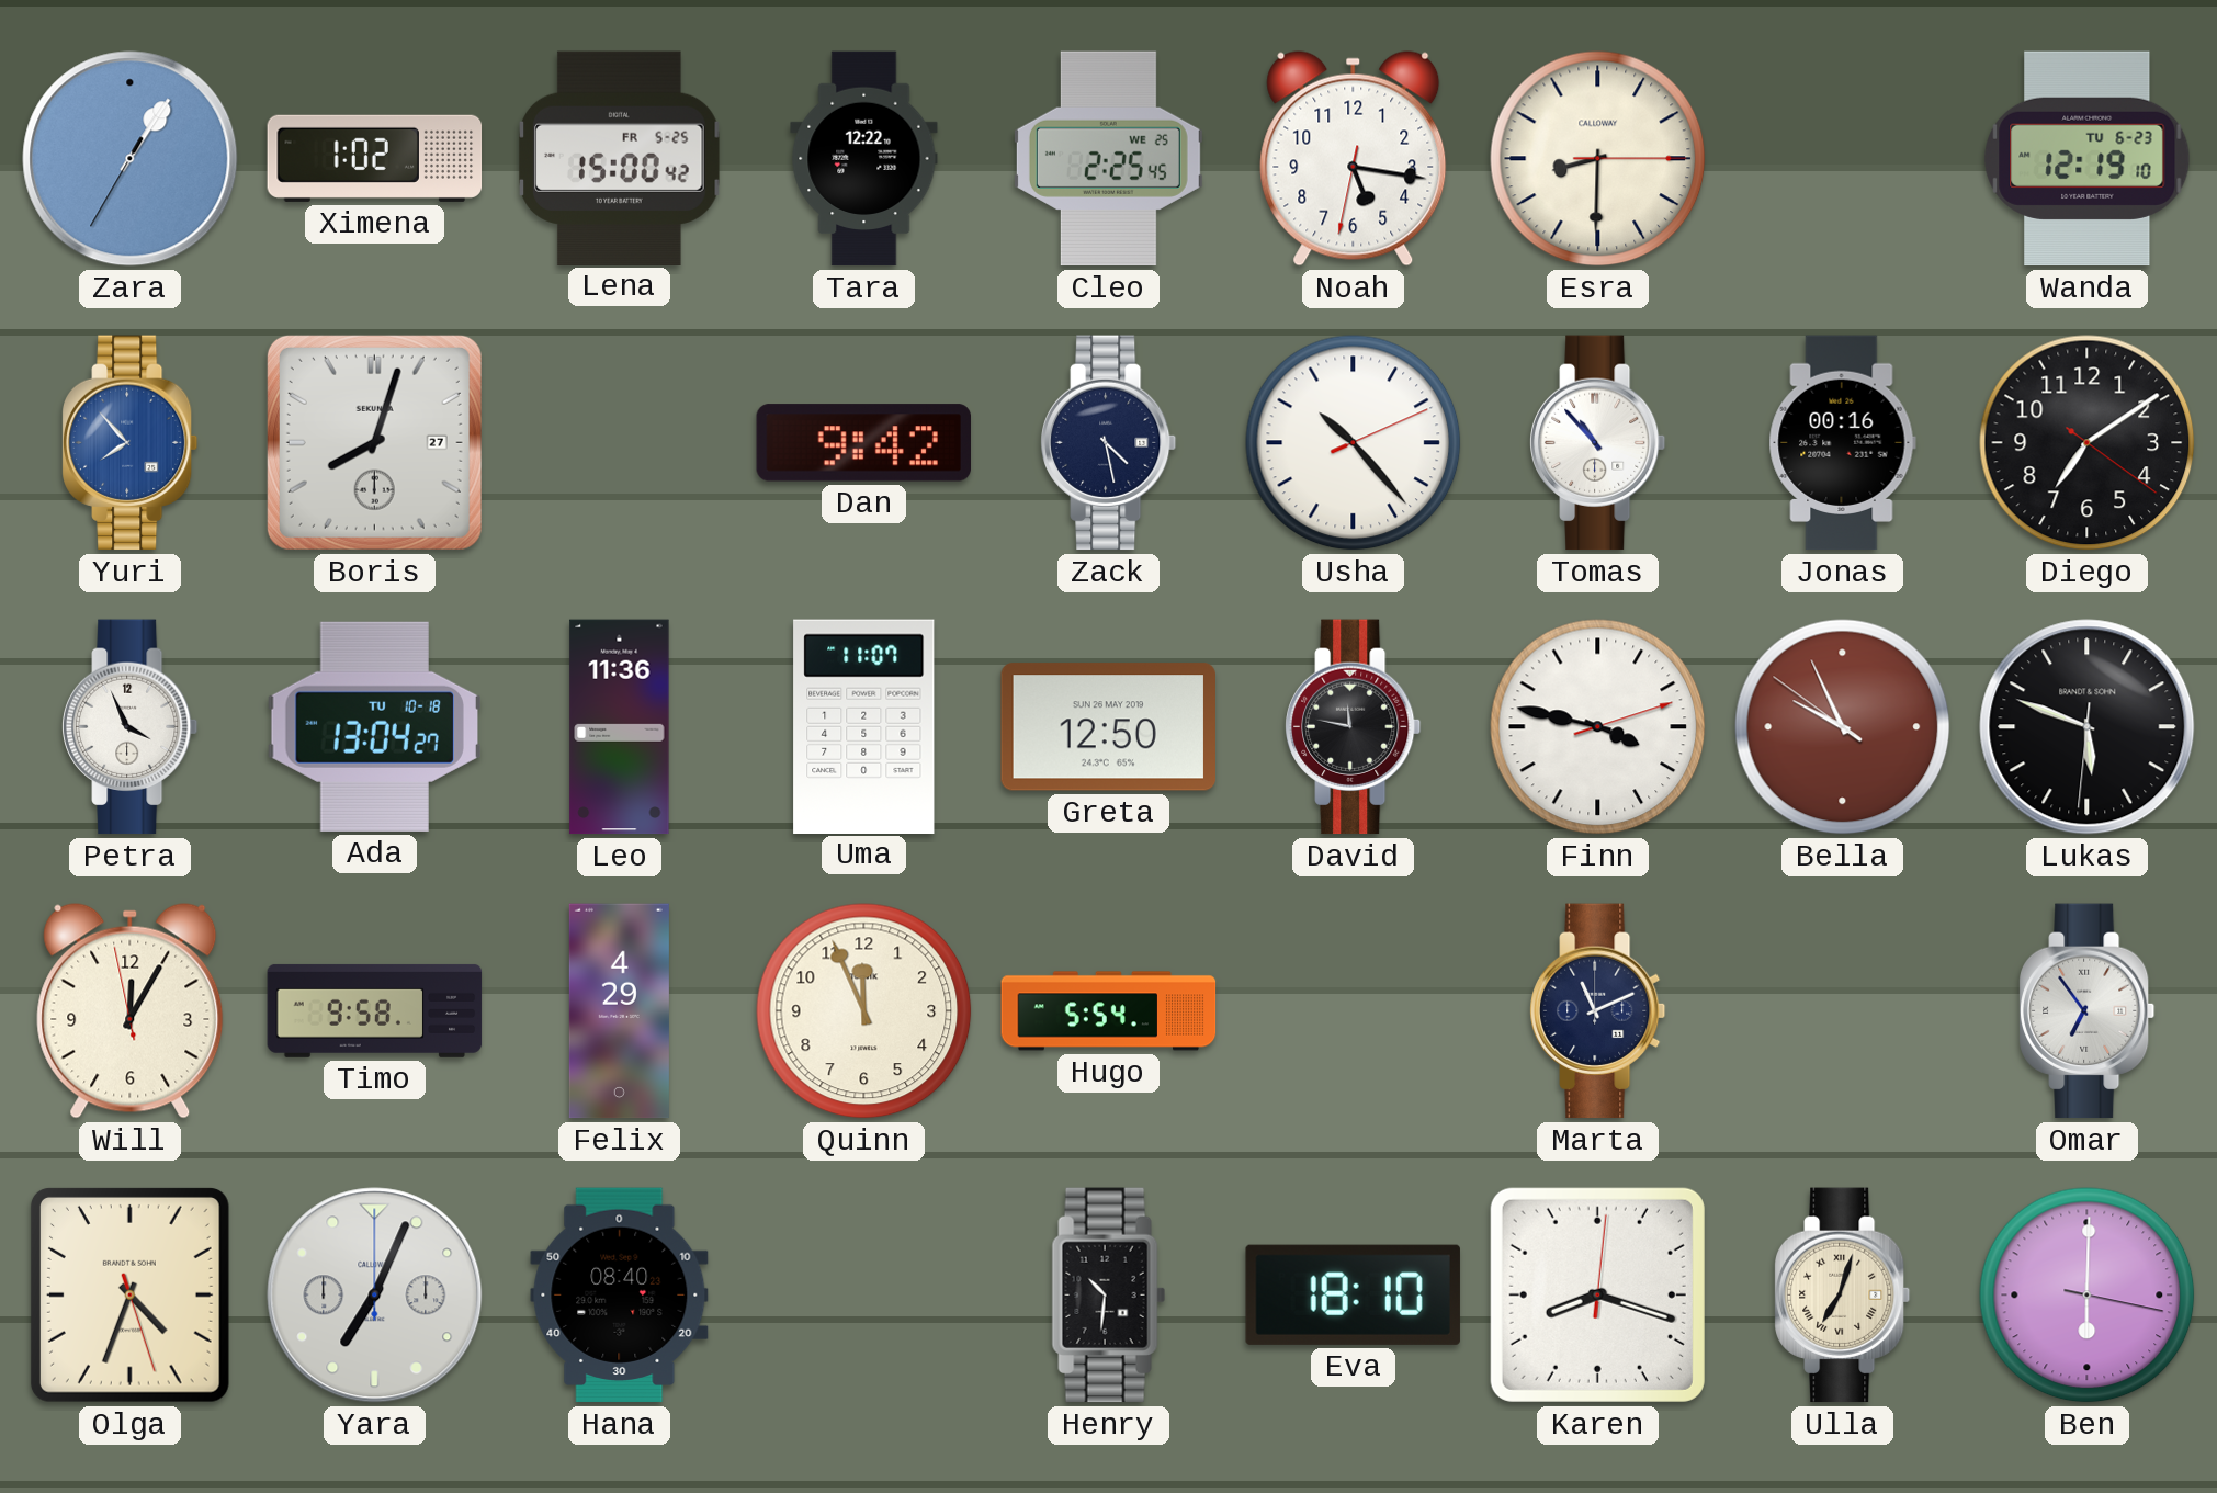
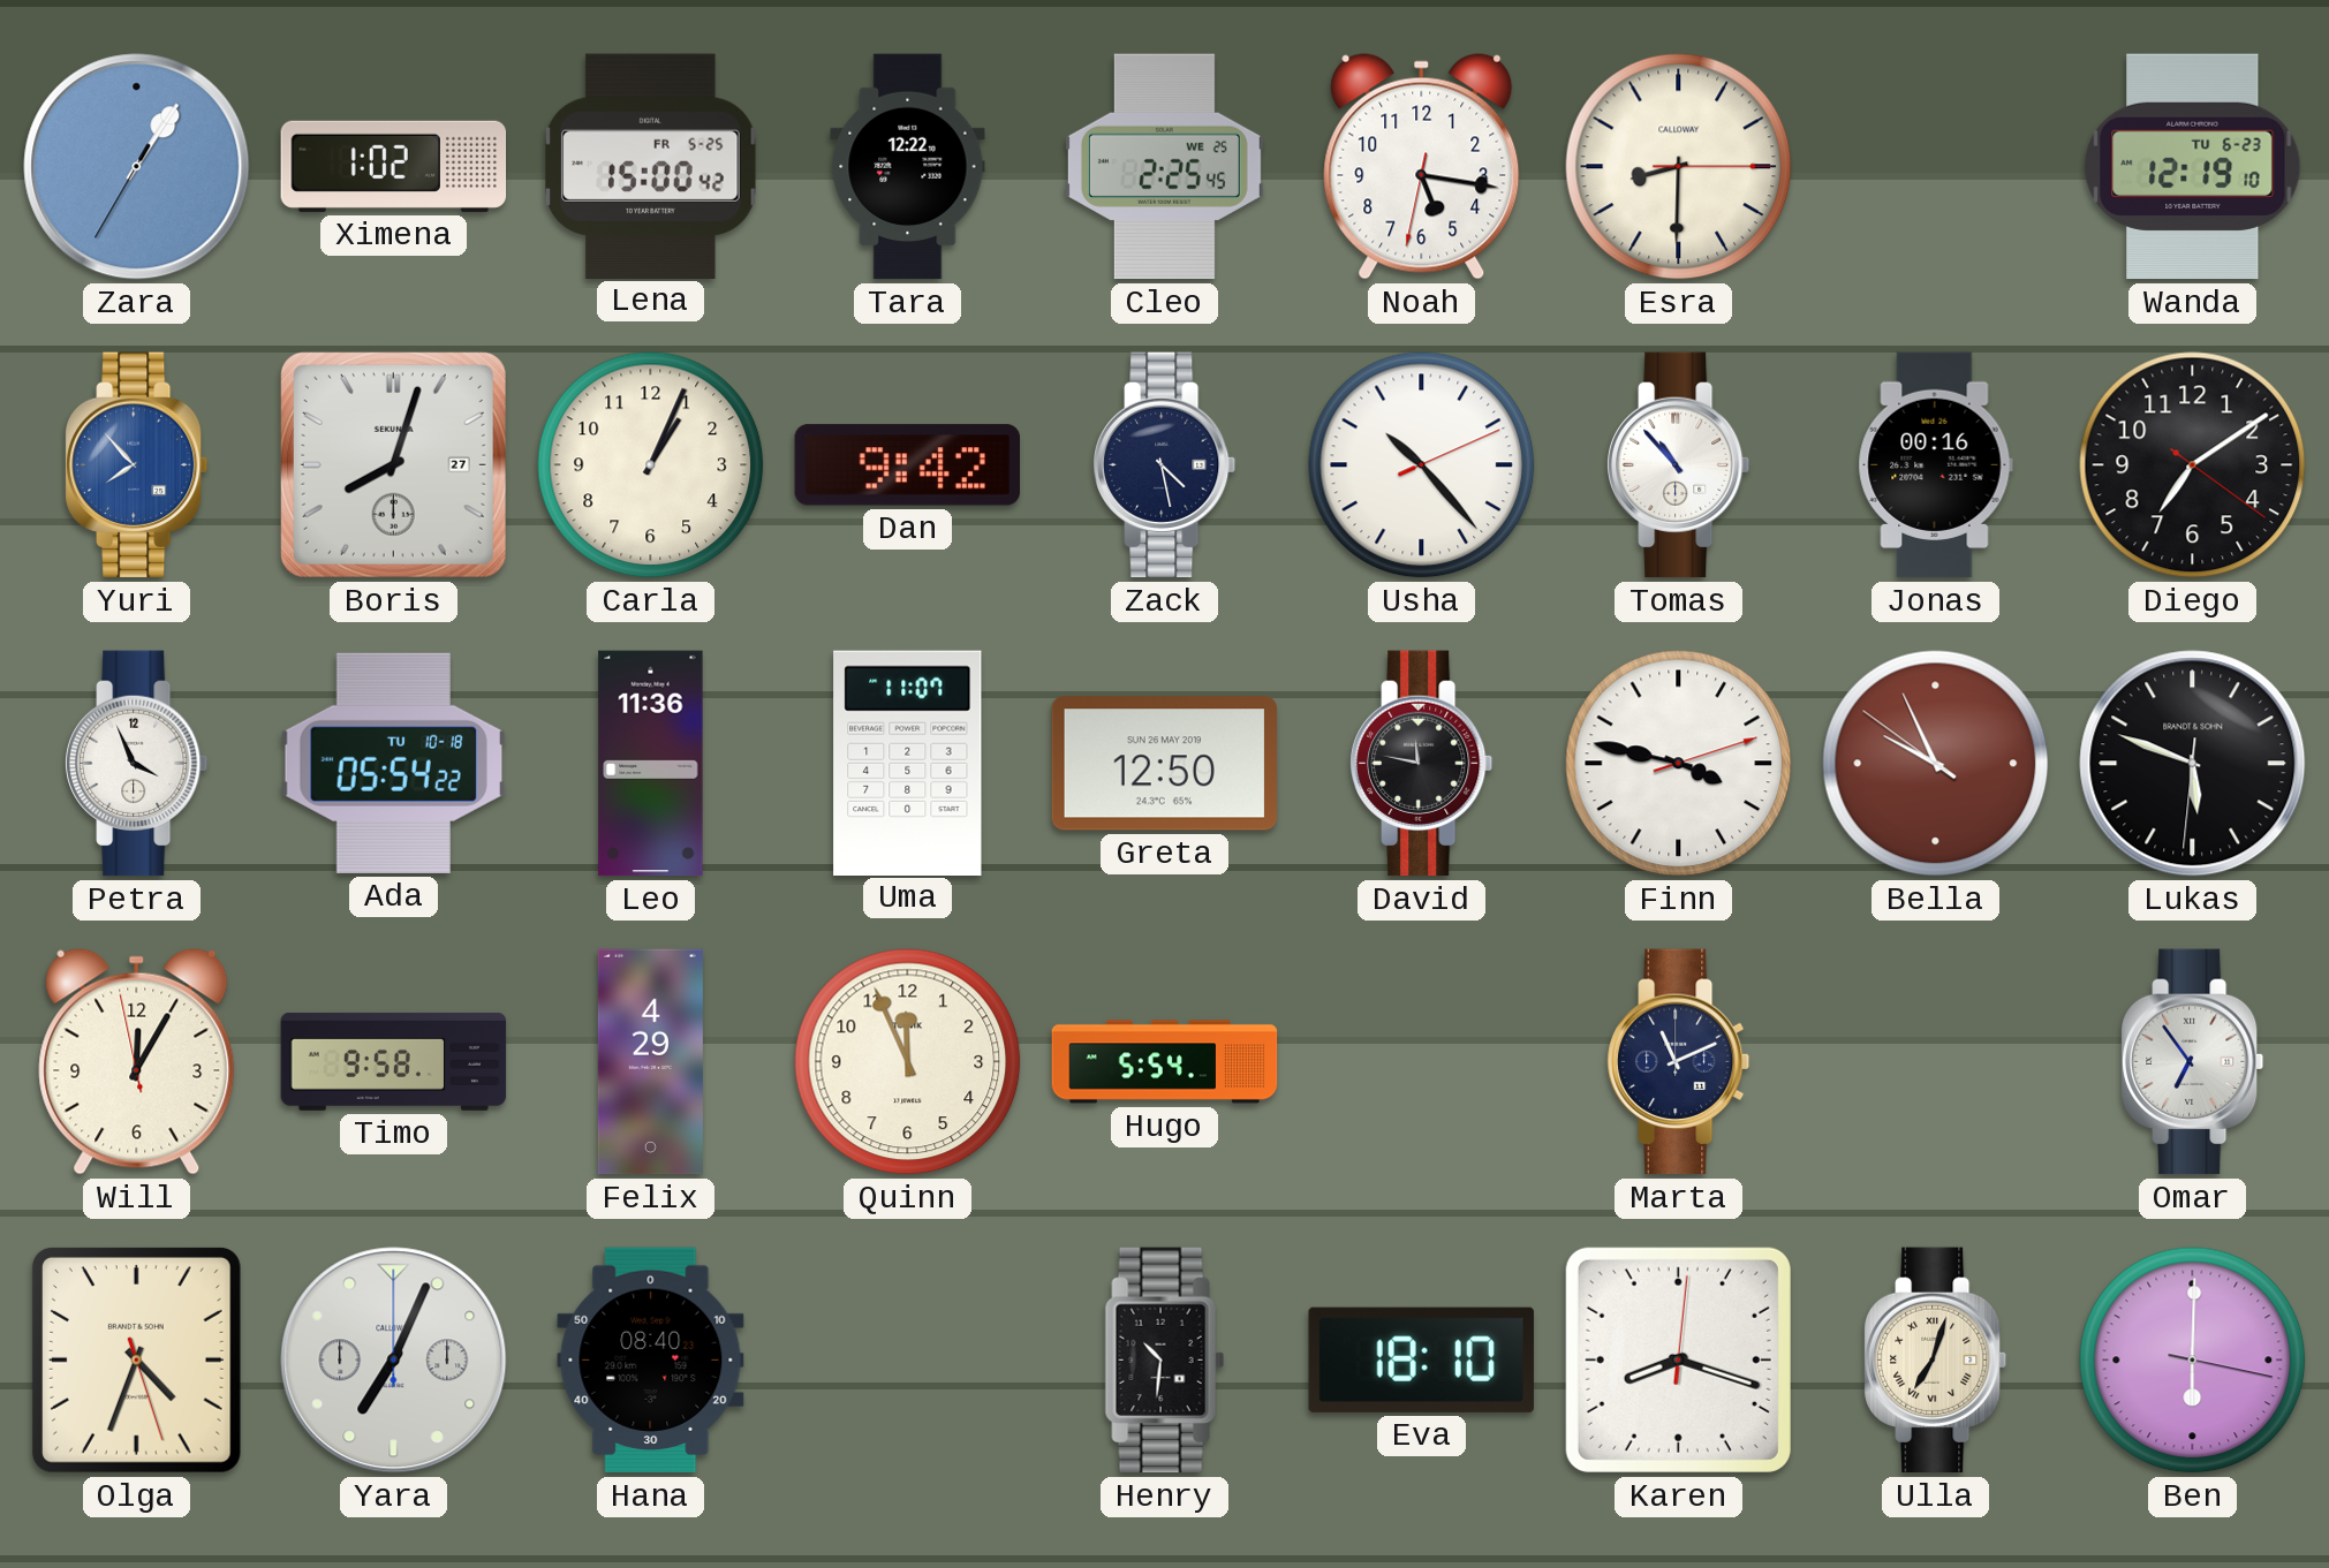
Carla: none -> 1:04
Ada: 13:04 -> 05:54
